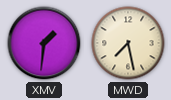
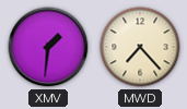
MWD: 7:28 -> 7:23
